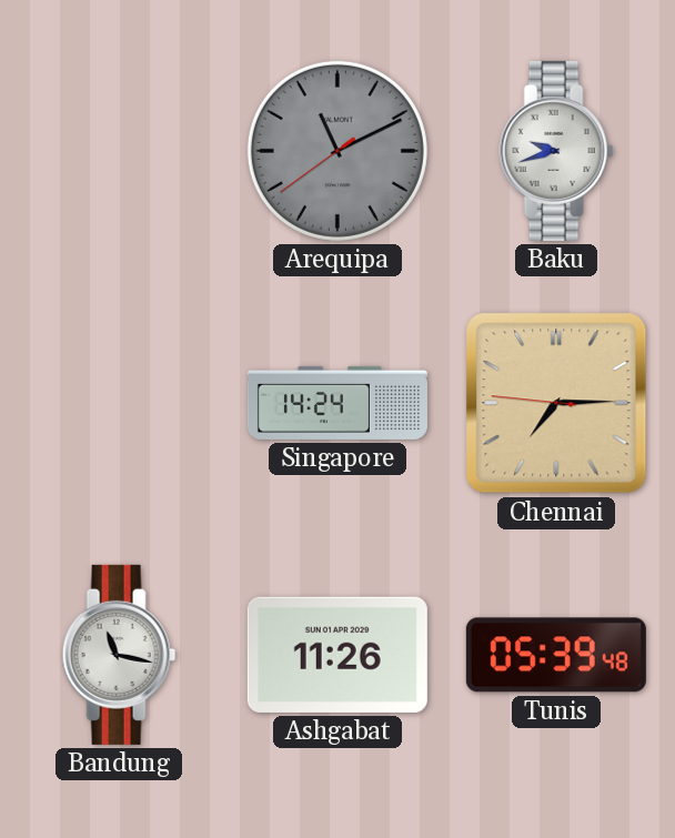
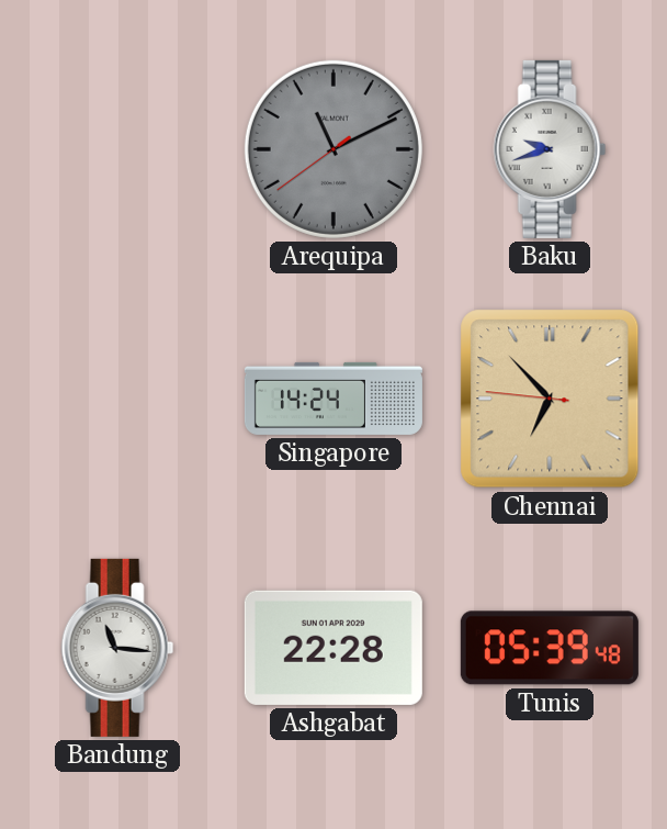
Chennai: 7:14 -> 6:52
Bandung: 11:17 -> 11:16
Ashgabat: 11:26 -> 22:28
